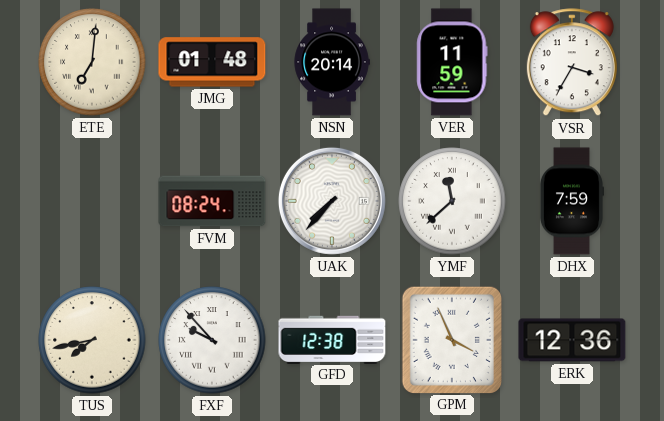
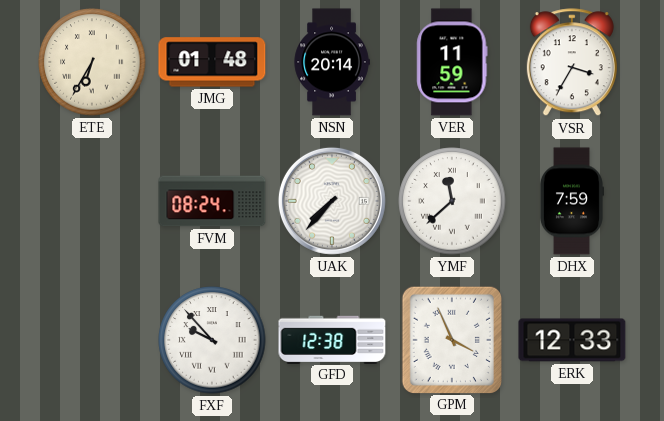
ETE: 7:01 -> 6:35
TUS: 7:43 -> none
ERK: 12:36 -> 12:33
